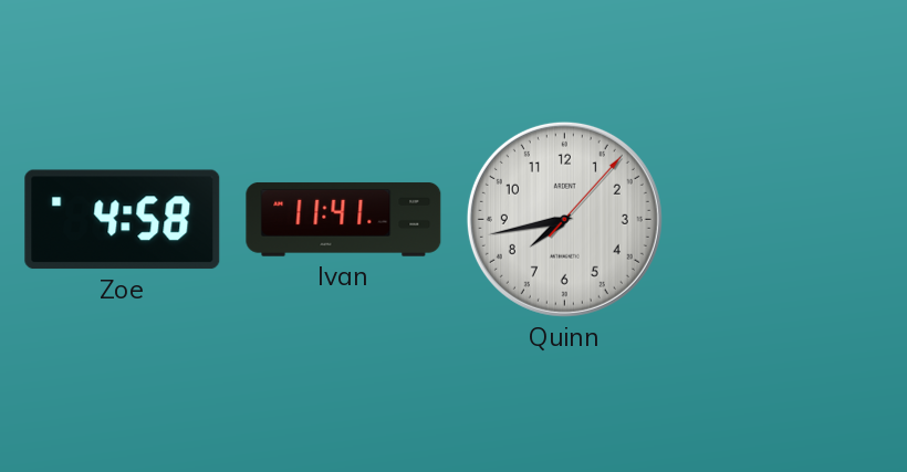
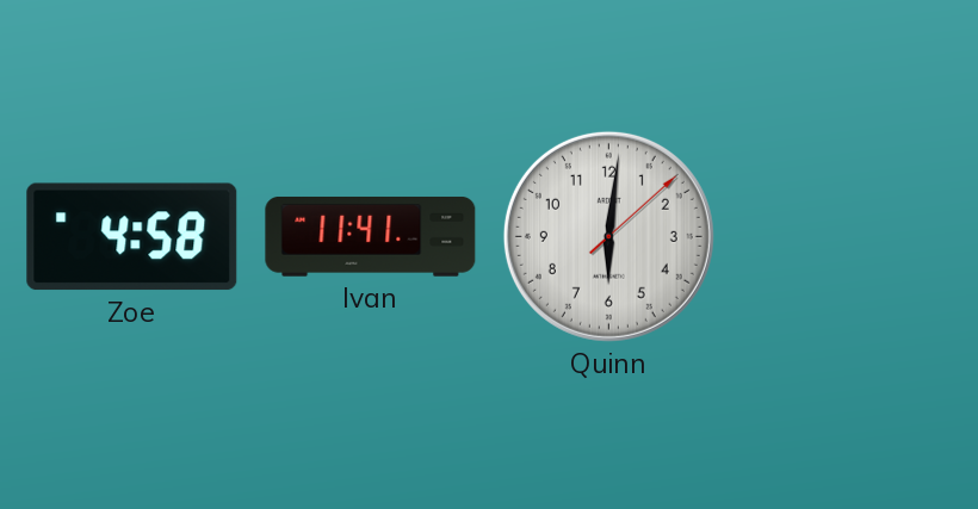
Quinn: 7:43 -> 6:01
